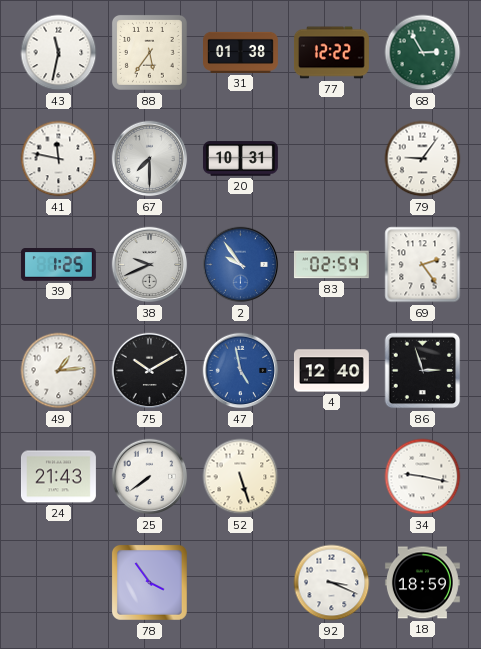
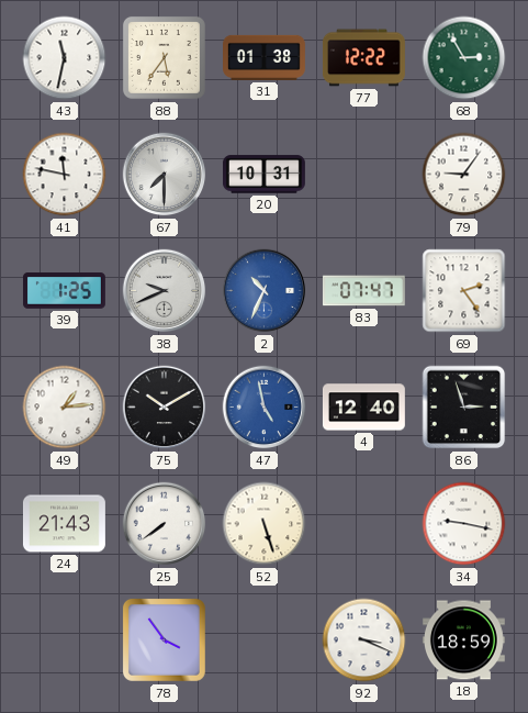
2: 9:54 -> 10:34
83: 02:54 -> 07:47
